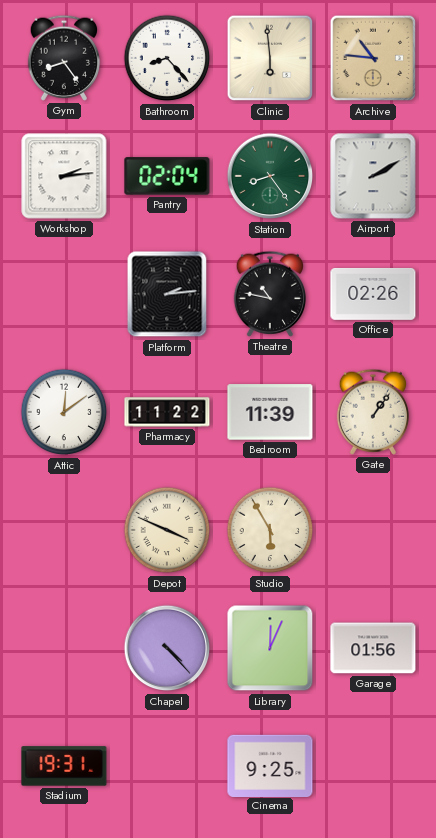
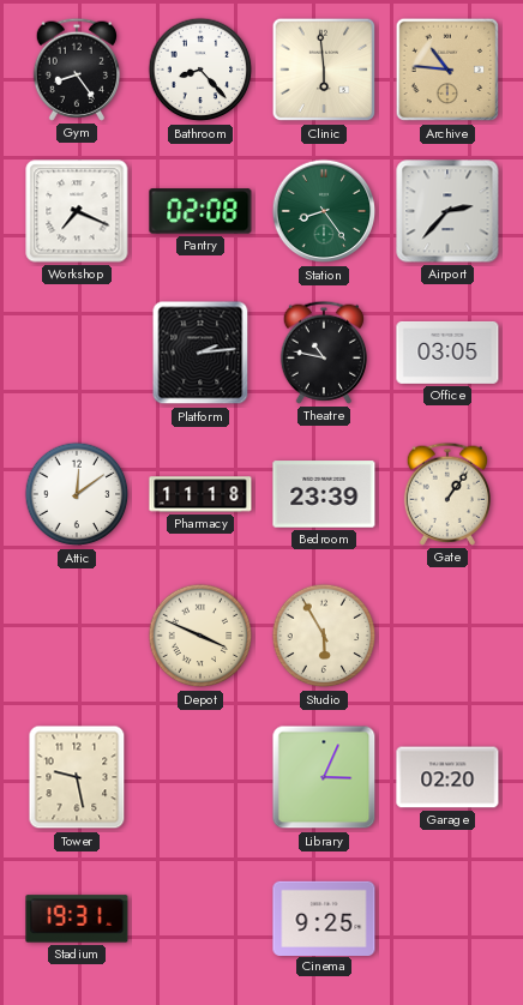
Workshop: 2:14 -> 7:19
Pantry: 02:04 -> 02:08
Airport: 2:10 -> 2:37
Office: 02:26 -> 03:05
Pharmacy: 11:22 -> 11:18
Bedroom: 11:39 -> 23:39
Tower: none -> 9:28
Chapel: 4:23 -> none
Library: 12:04 -> 3:04
Garage: 01:56 -> 02:20
